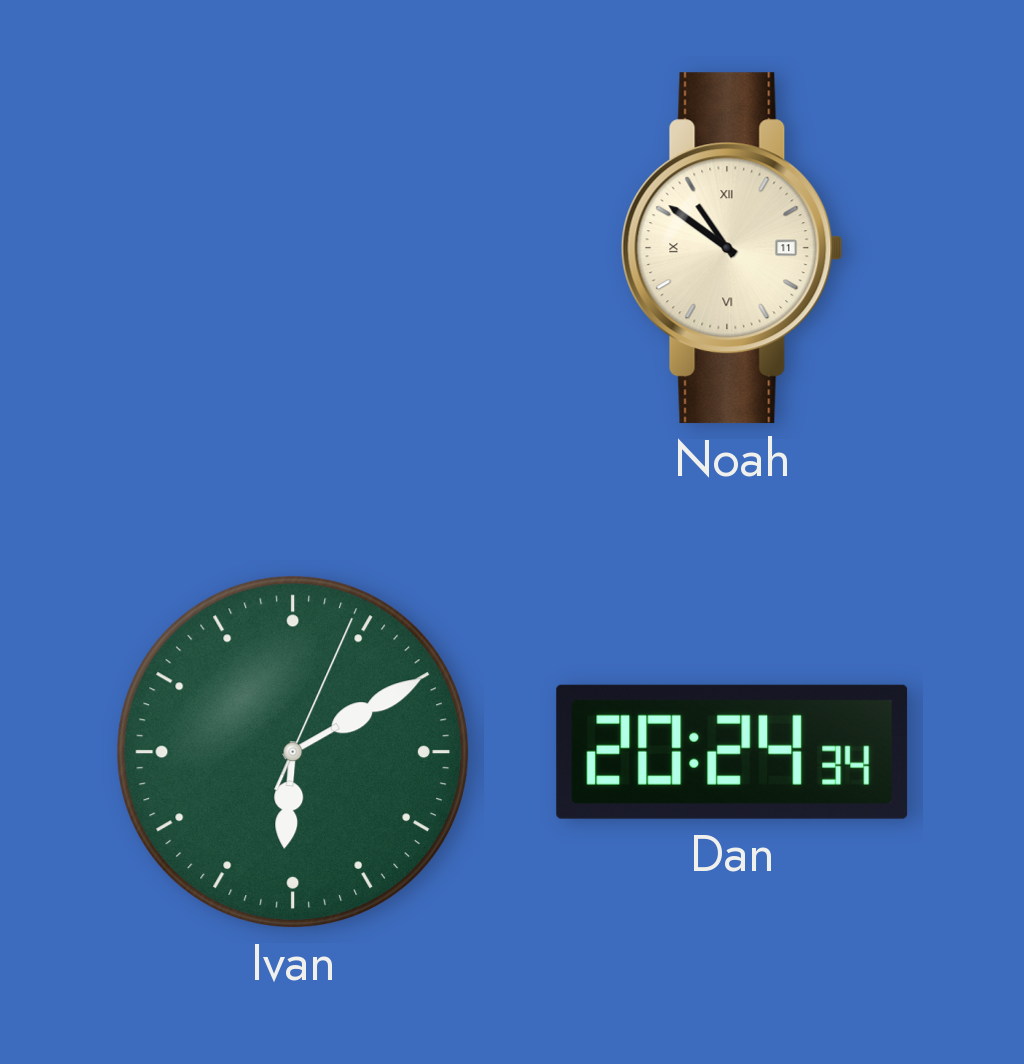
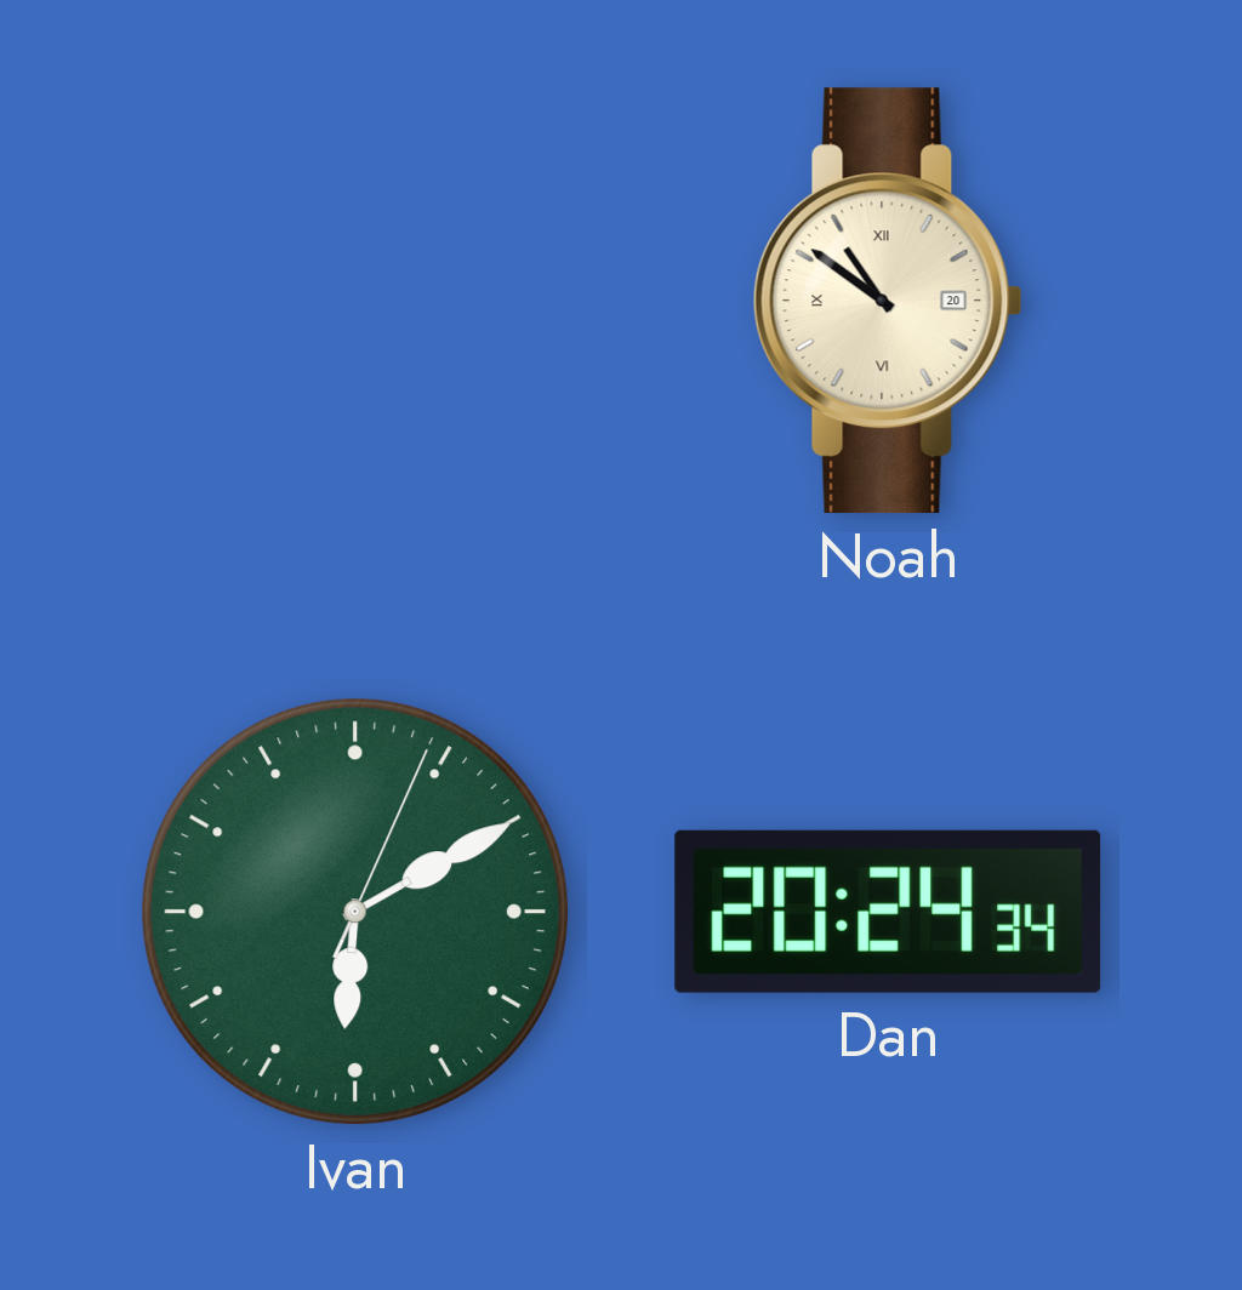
Noah date: 11 -> 20
